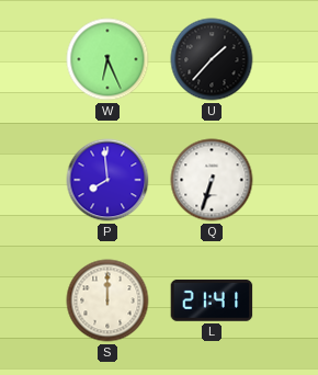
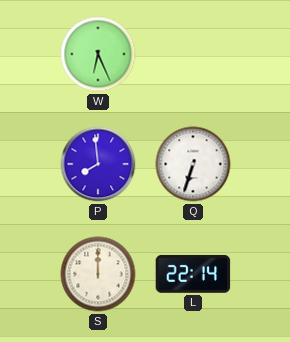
U: 1:37 -> none
L: 21:41 -> 22:14
